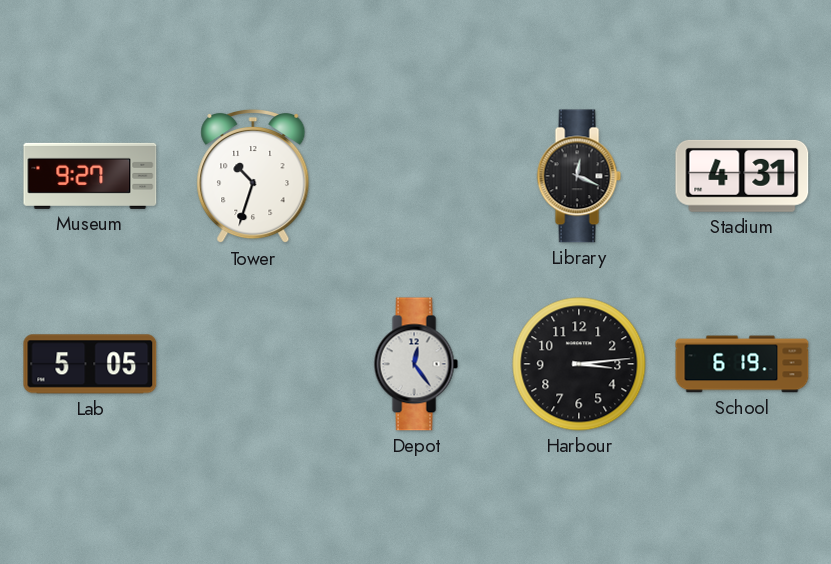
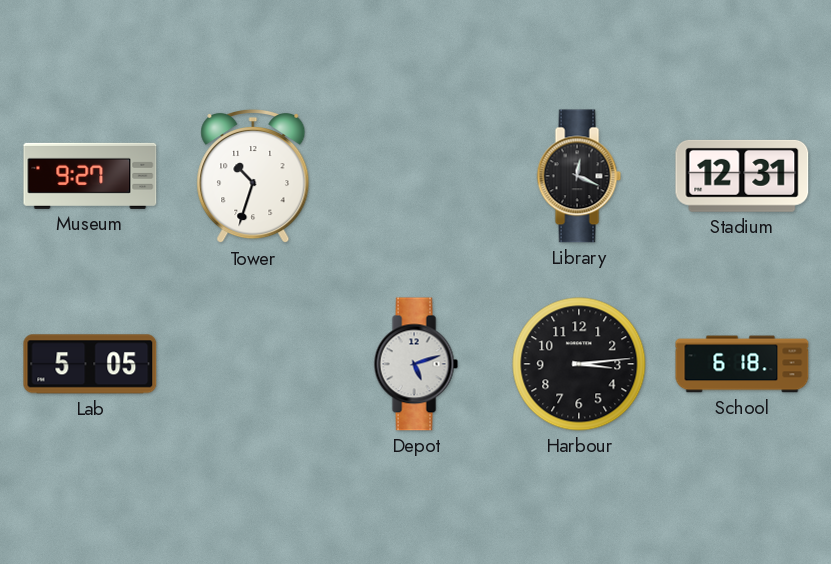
Stadium: 4:31 -> 12:31
Depot: 12:24 -> 5:12
School: 6:19 -> 6:18
